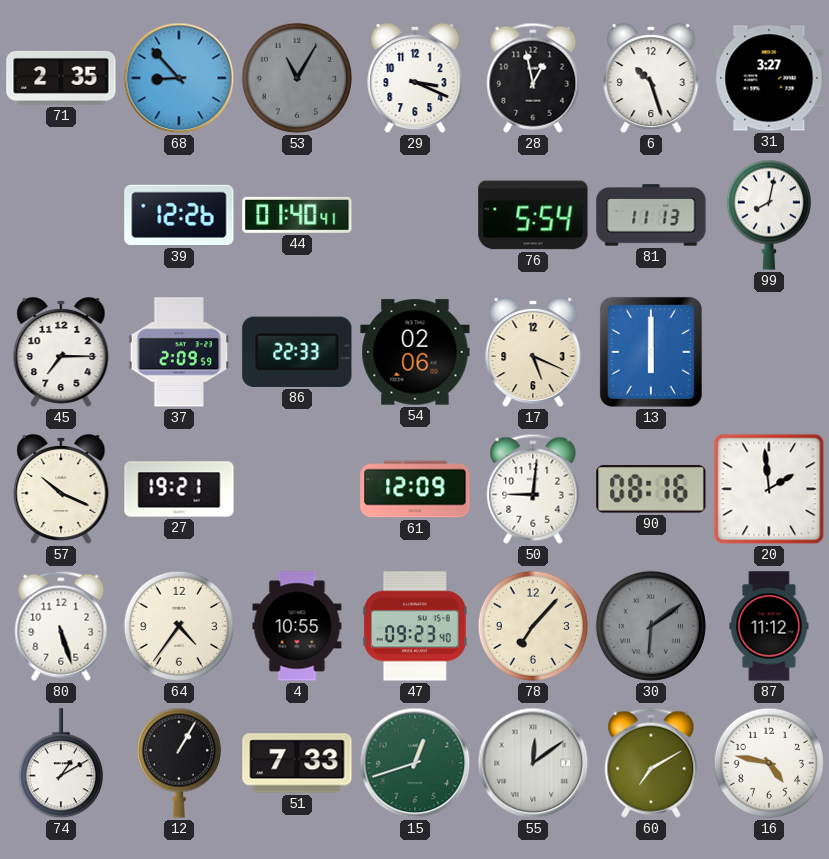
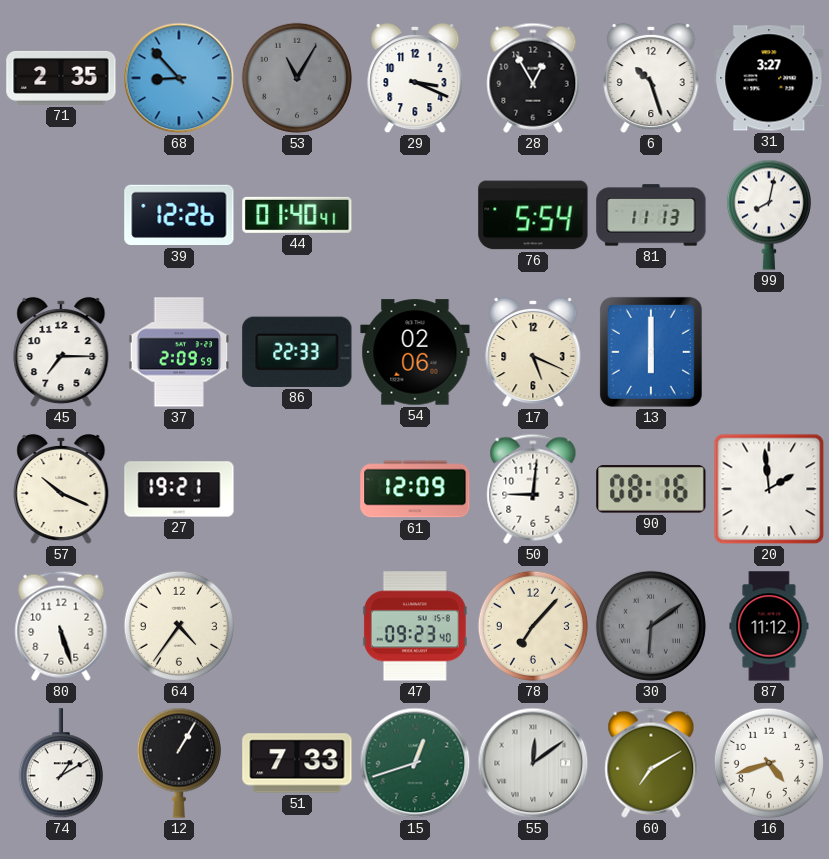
28: 12:58 -> 12:55
4: 10:55 -> none
16: 4:47 -> 4:42
